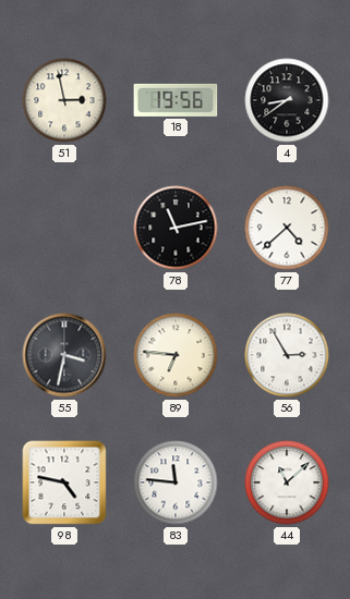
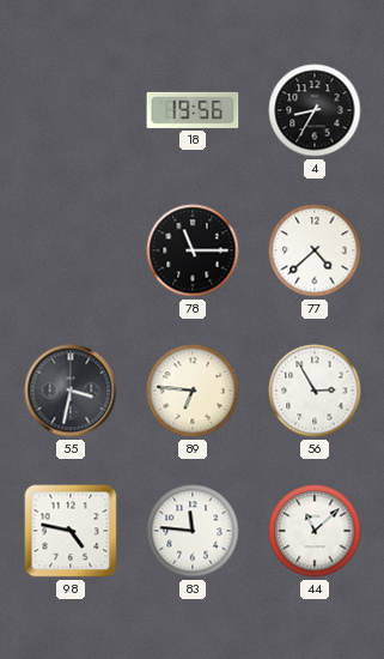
51: 2:58 -> none
4: 8:39 -> 8:35
78: 11:13 -> 11:15
